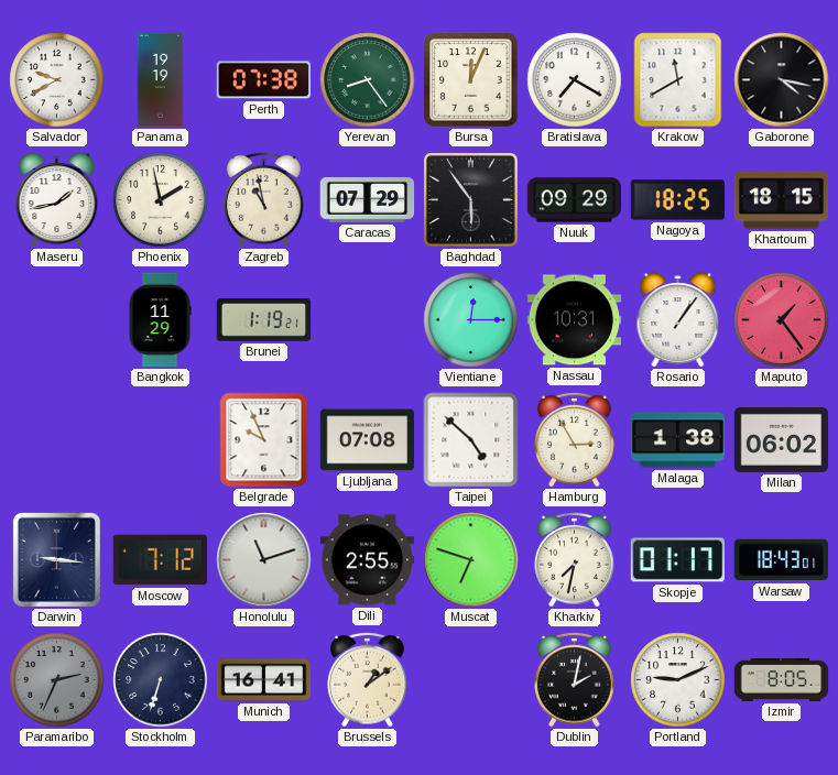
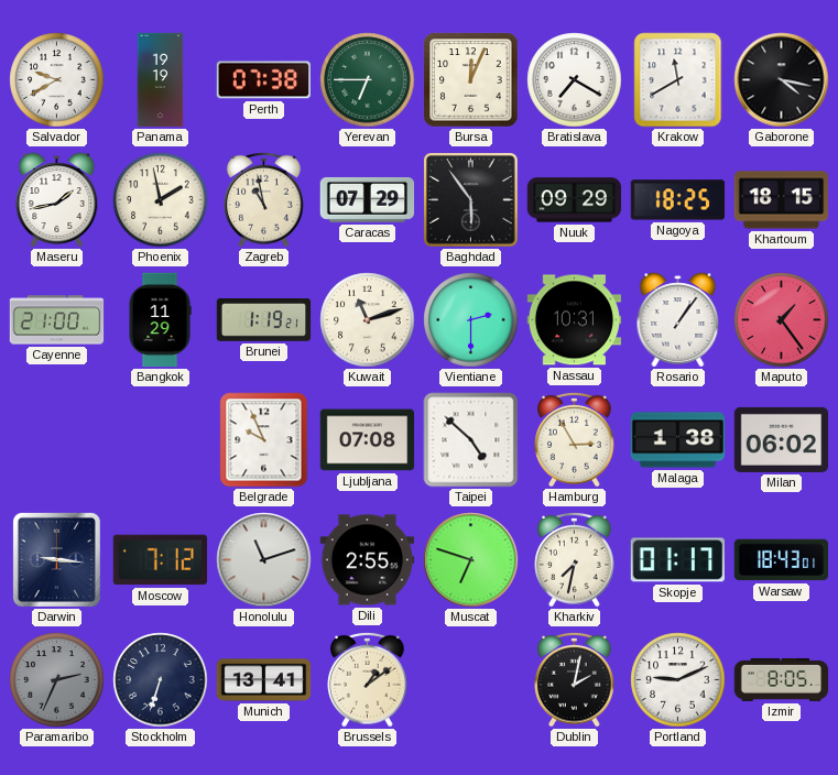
Yerevan: 8:24 -> 6:45
Cayenne: none -> 21:00
Kuwait: none -> 11:12
Vientiane: 12:15 -> 2:30
Munich: 16:41 -> 13:41
